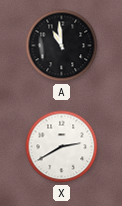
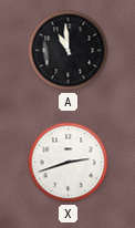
X: 2:40 -> 2:42
